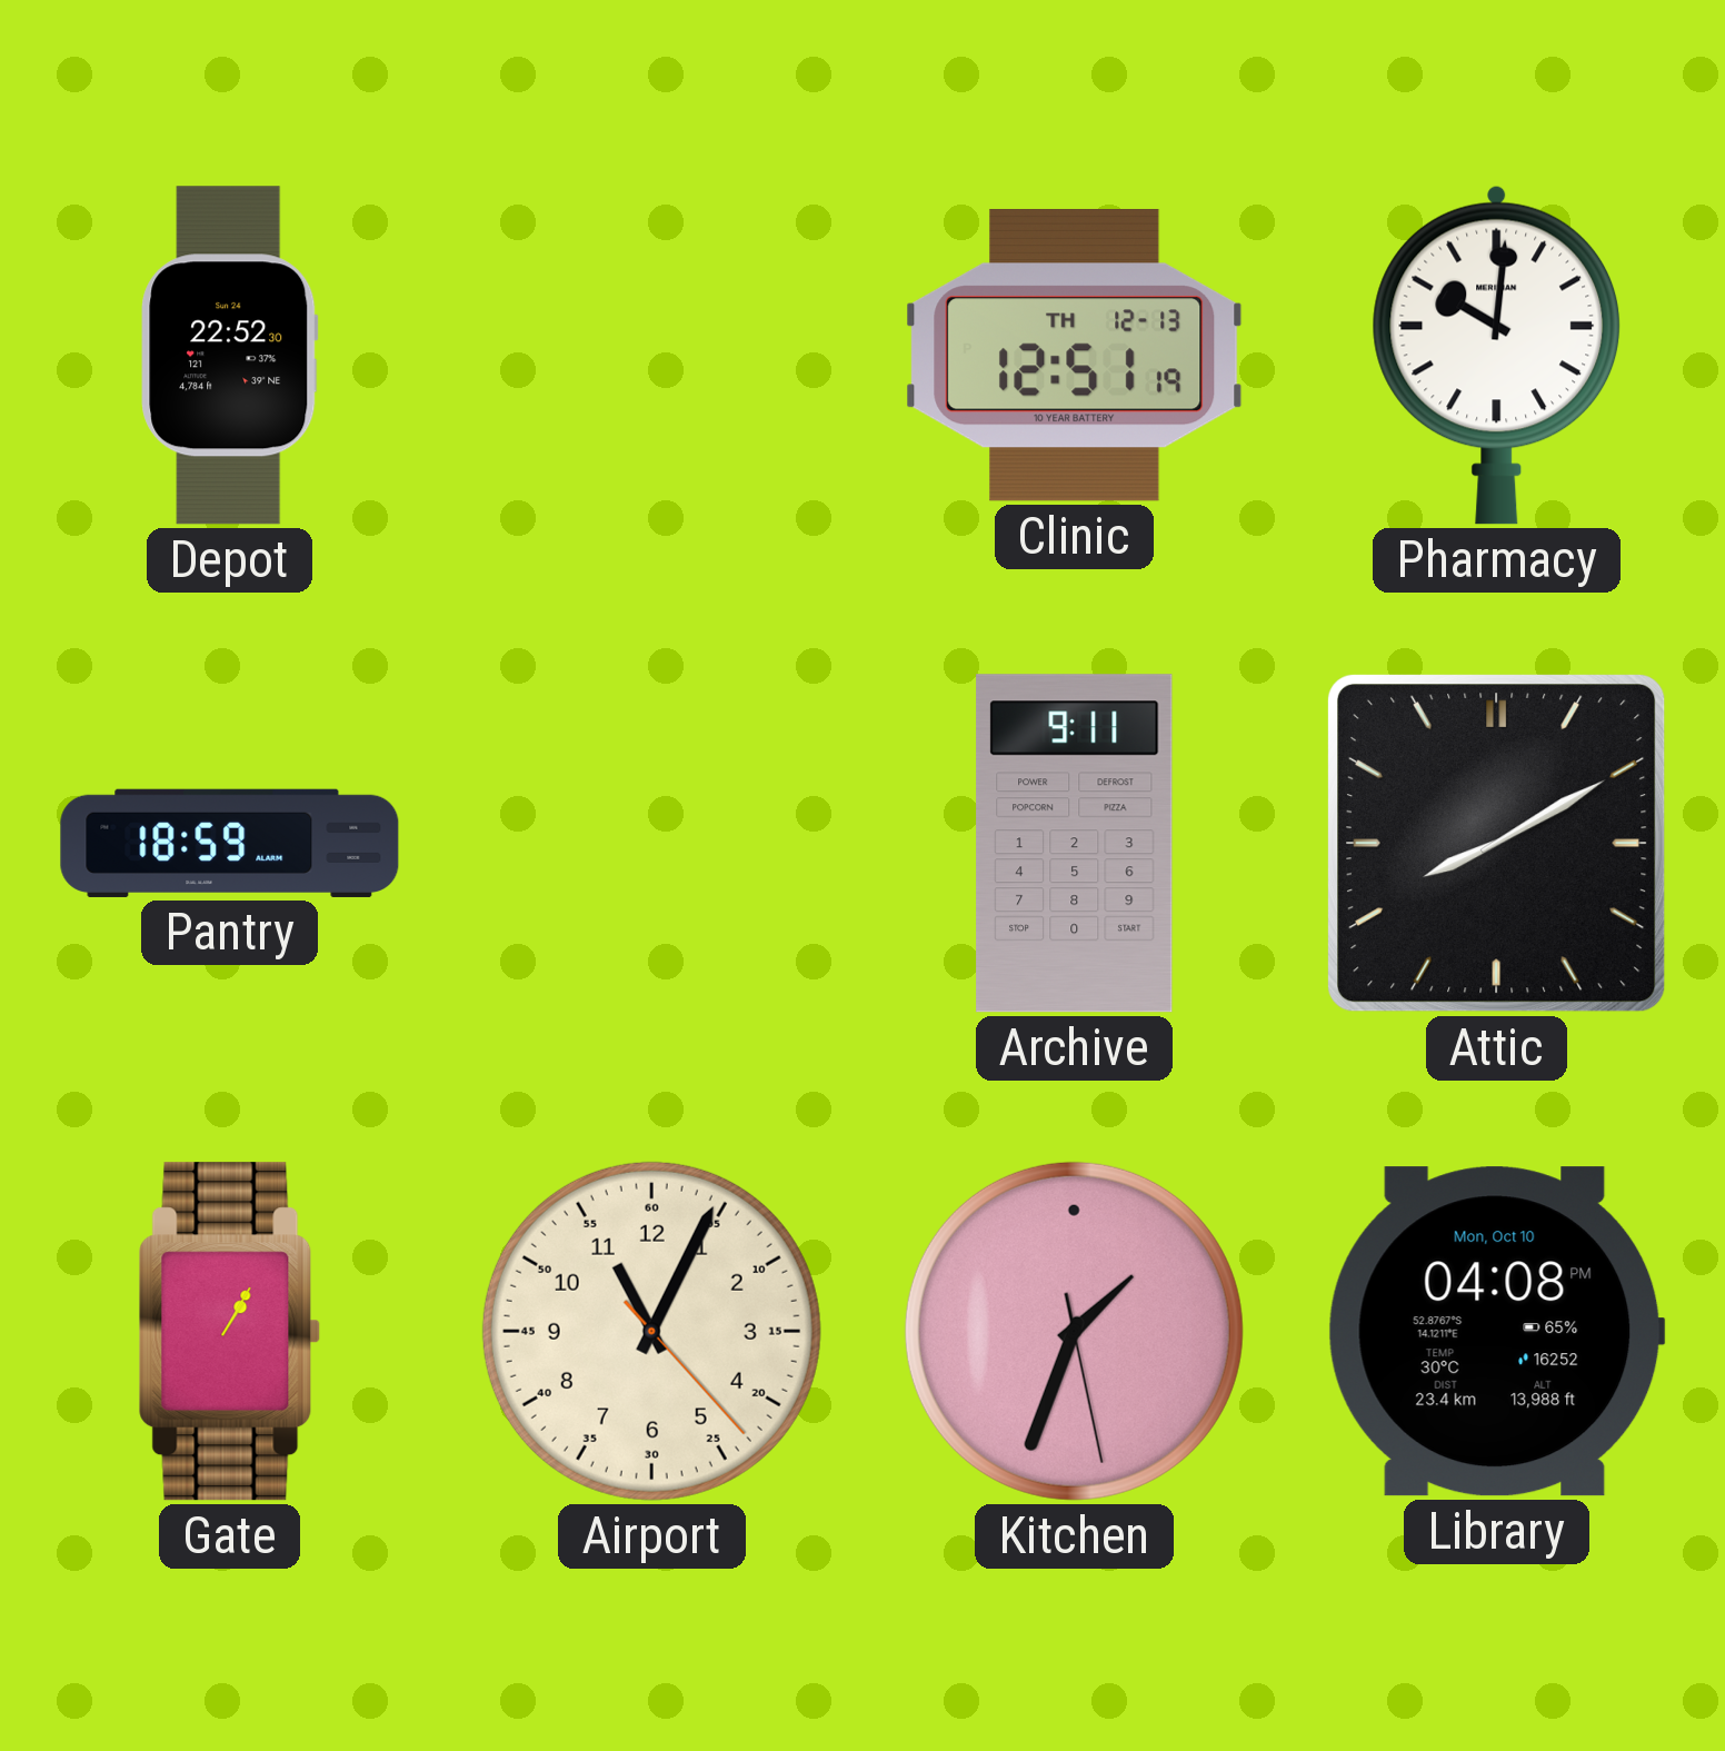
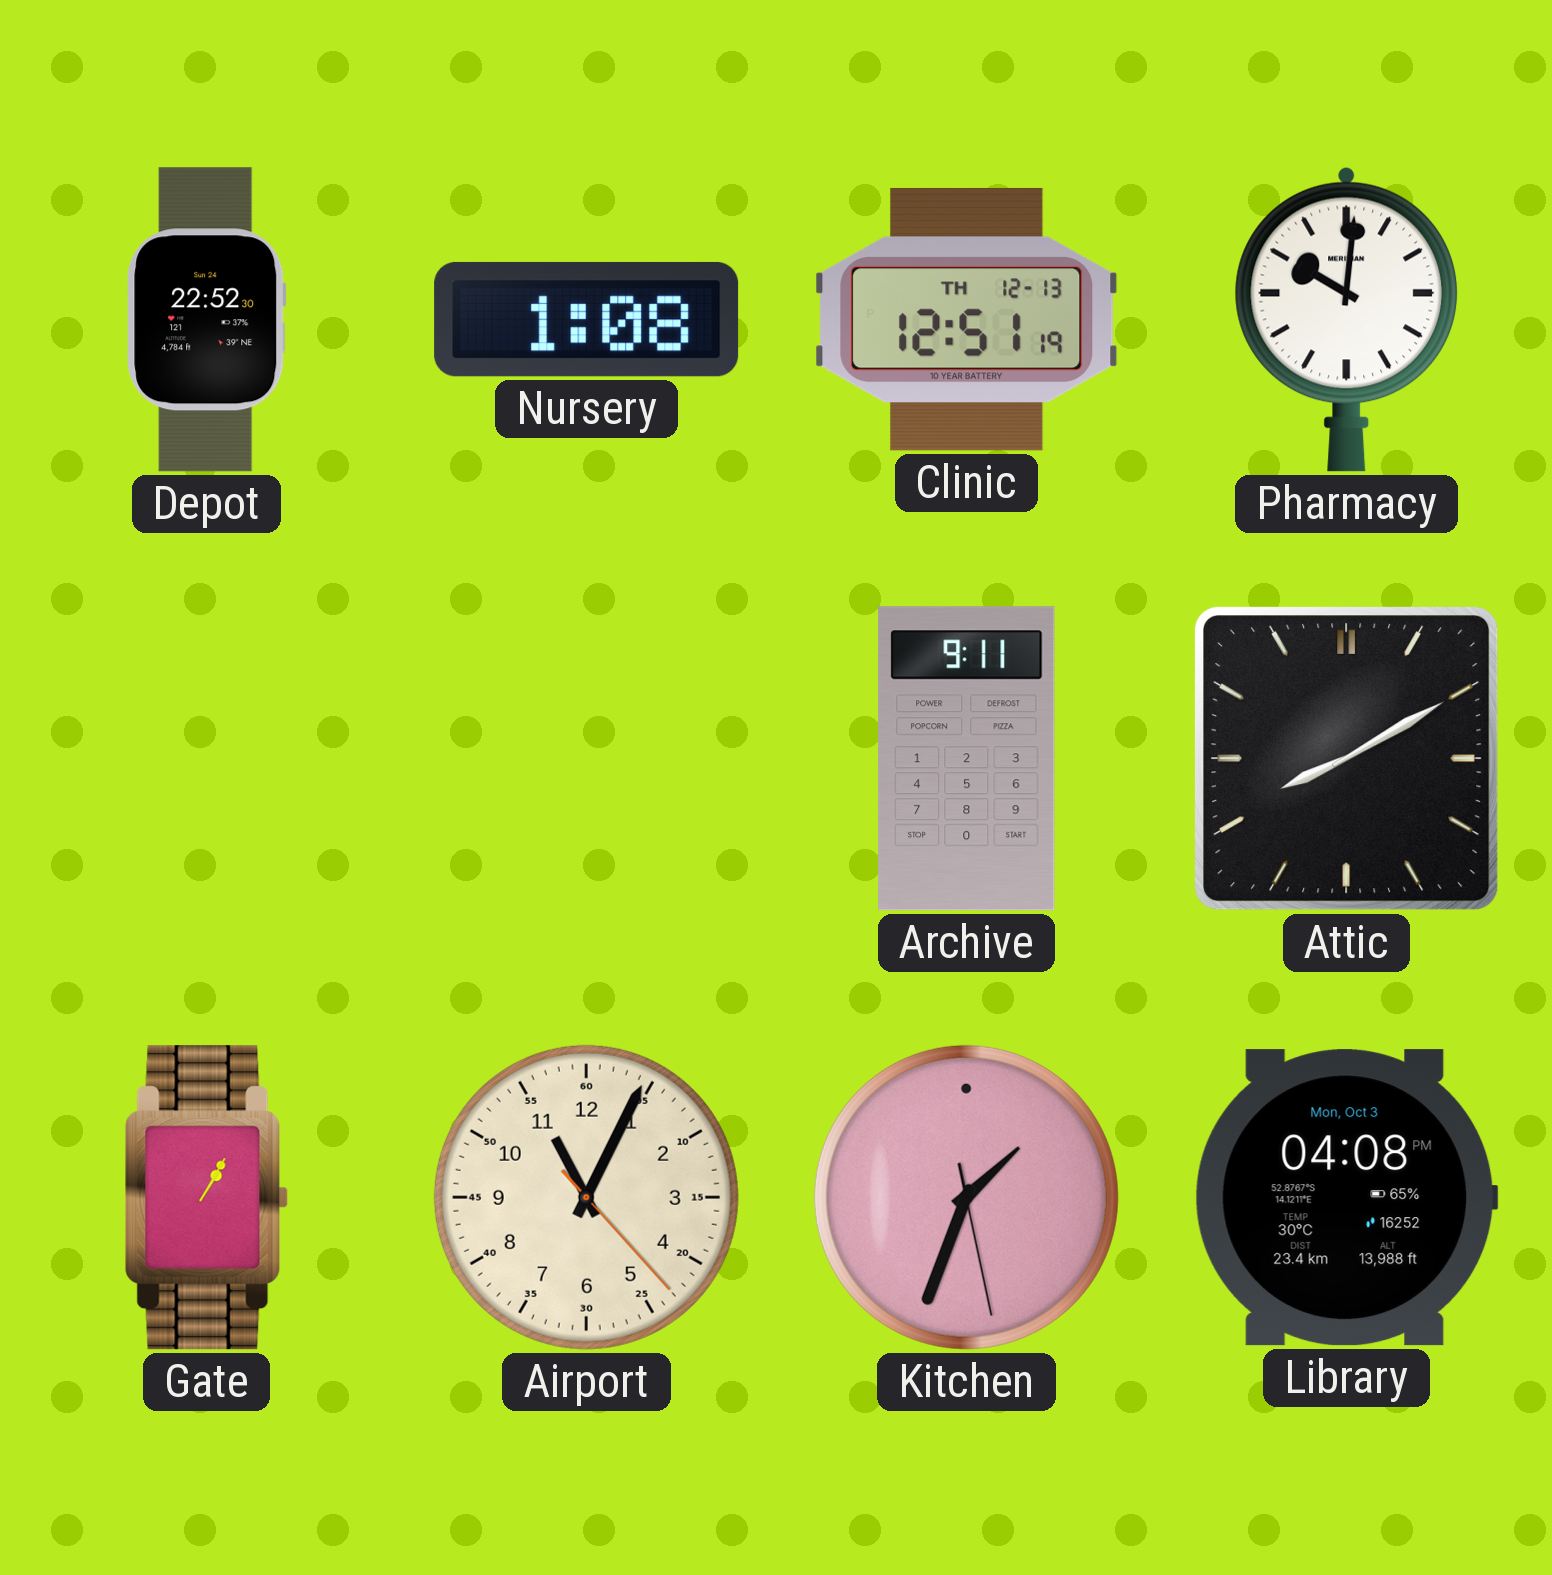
Nursery: none -> 1:08
Pantry: 18:59 -> none
Library date: Mon, Oct 10 -> Mon, Oct 3
